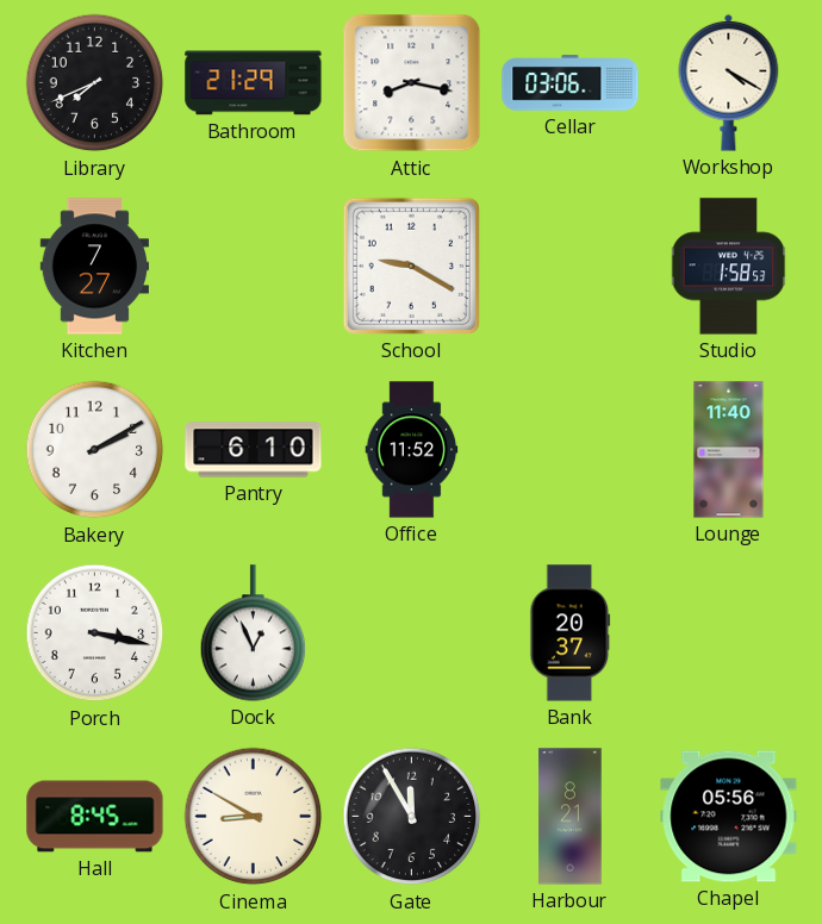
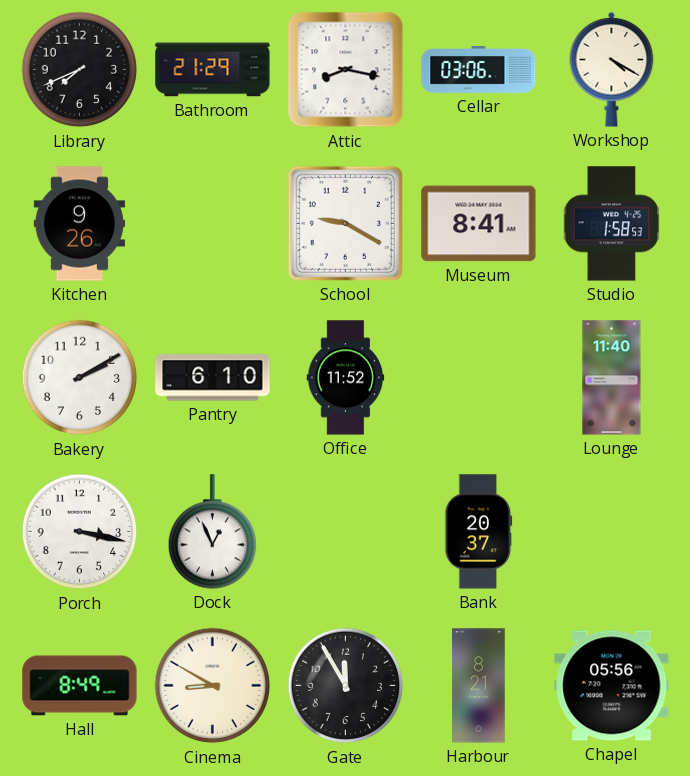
Kitchen: 7:27 -> 9:26
Museum: none -> 8:41
Hall: 8:45 -> 8:49
